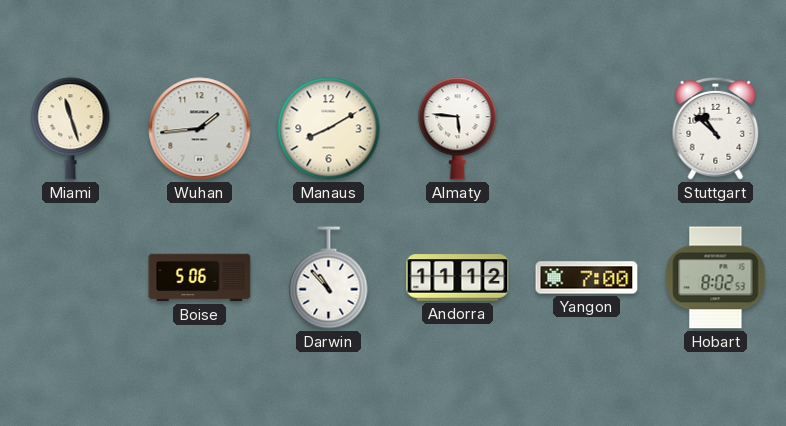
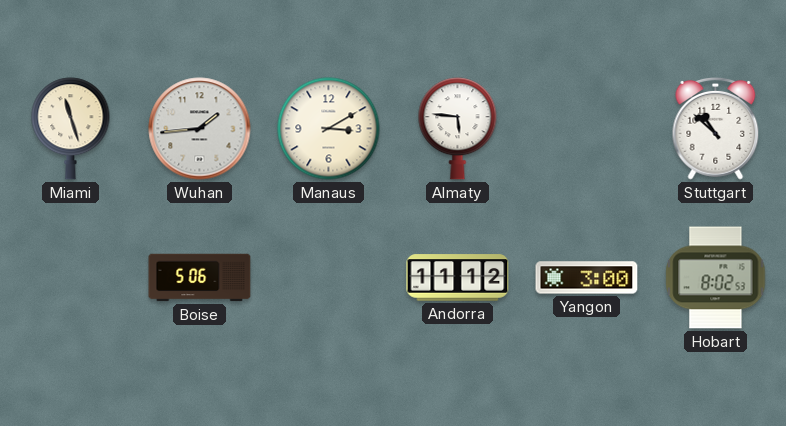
Manaus: 8:10 -> 3:10
Darwin: 10:53 -> none
Yangon: 7:00 -> 3:00
